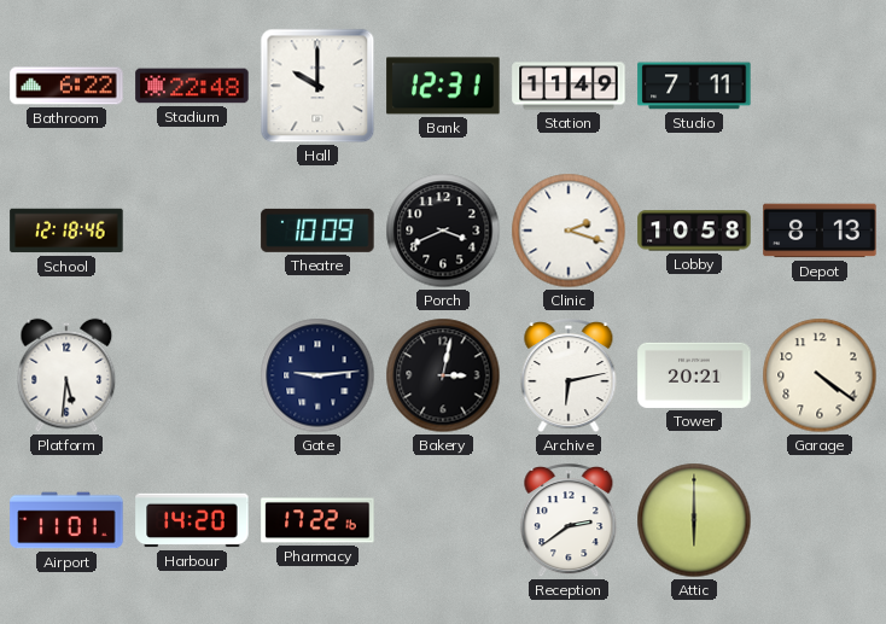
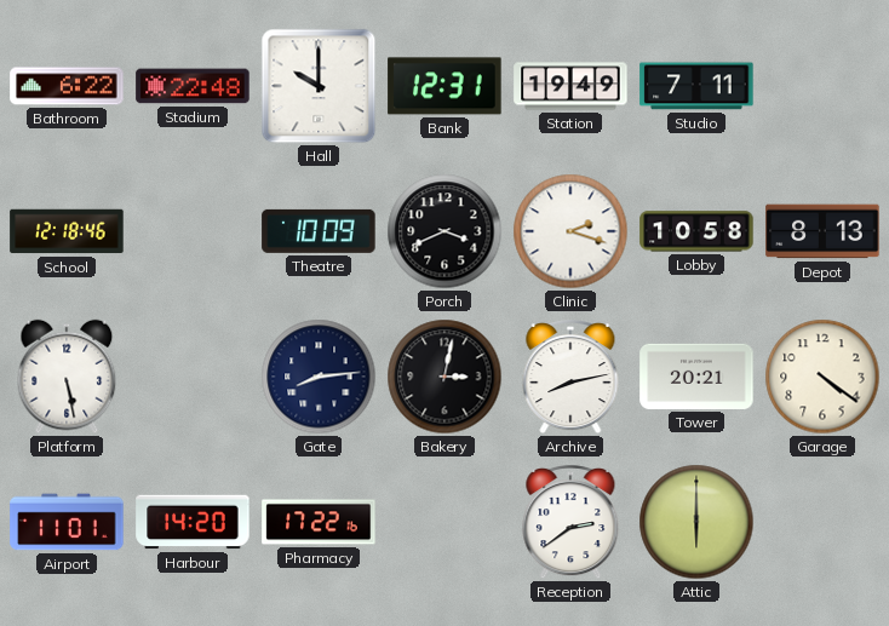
Station: 11:49 -> 19:49
Platform: 5:31 -> 5:28
Gate: 9:14 -> 8:14
Archive: 6:13 -> 8:13
